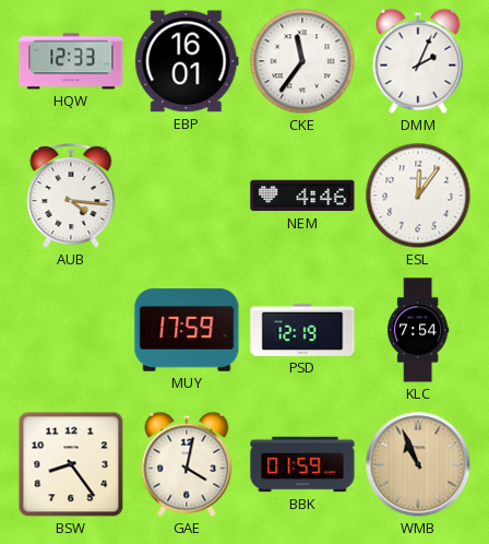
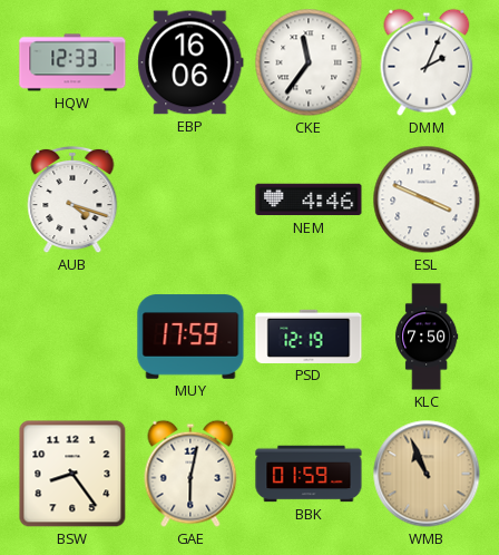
EBP: 16:01 -> 16:06
AUB: 4:16 -> 4:18
ESL: 12:06 -> 3:49
KLC: 7:54 -> 7:50
GAE: 4:02 -> 6:02
